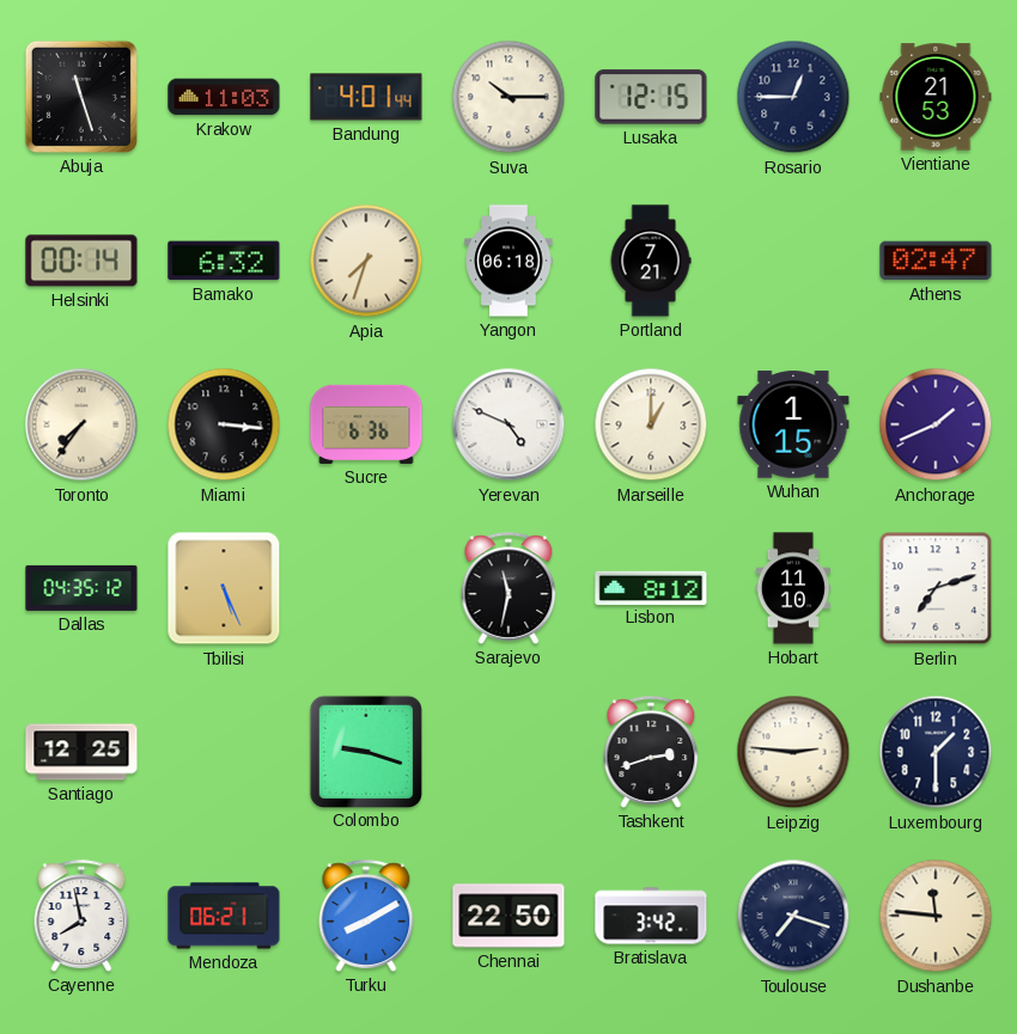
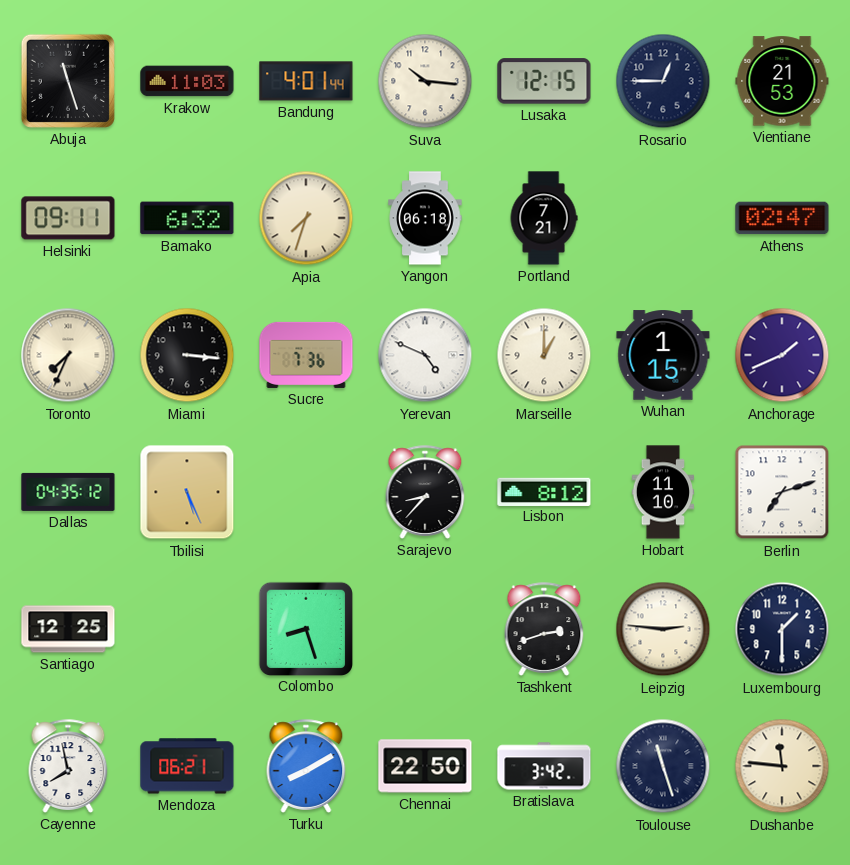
Suva: 10:15 -> 10:16
Helsinki: 00:14 -> 09:11
Toronto: 7:36 -> 7:34
Sucre: 6:36 -> 7:36
Sarajevo: 11:32 -> 8:37
Colombo: 9:18 -> 8:27
Toulouse: 7:18 -> 11:27
